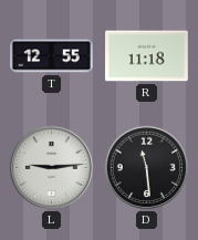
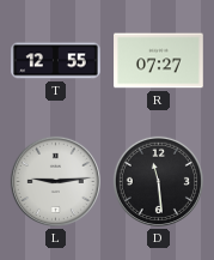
R: 11:18 -> 07:27
